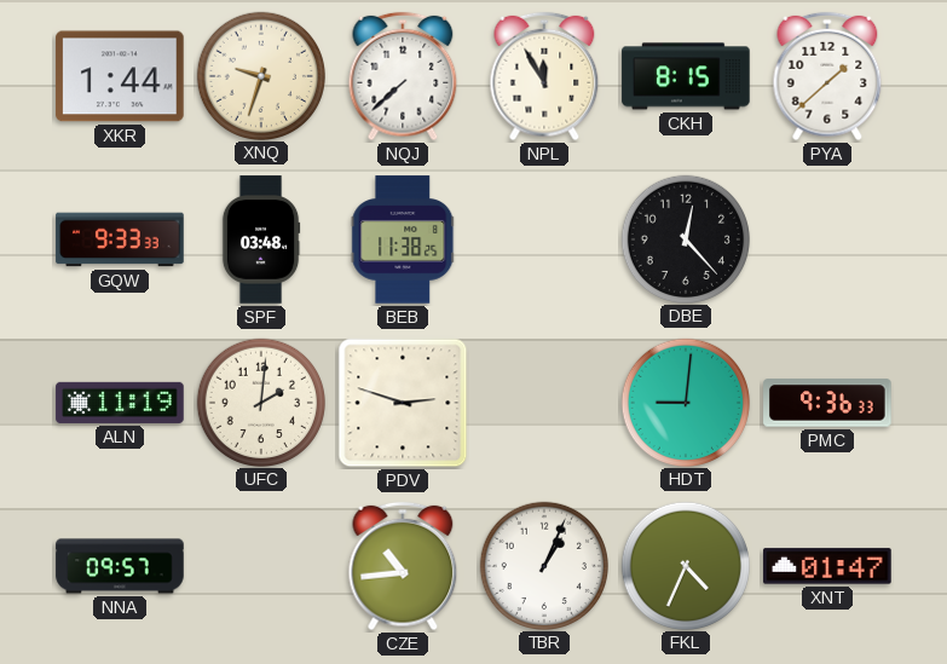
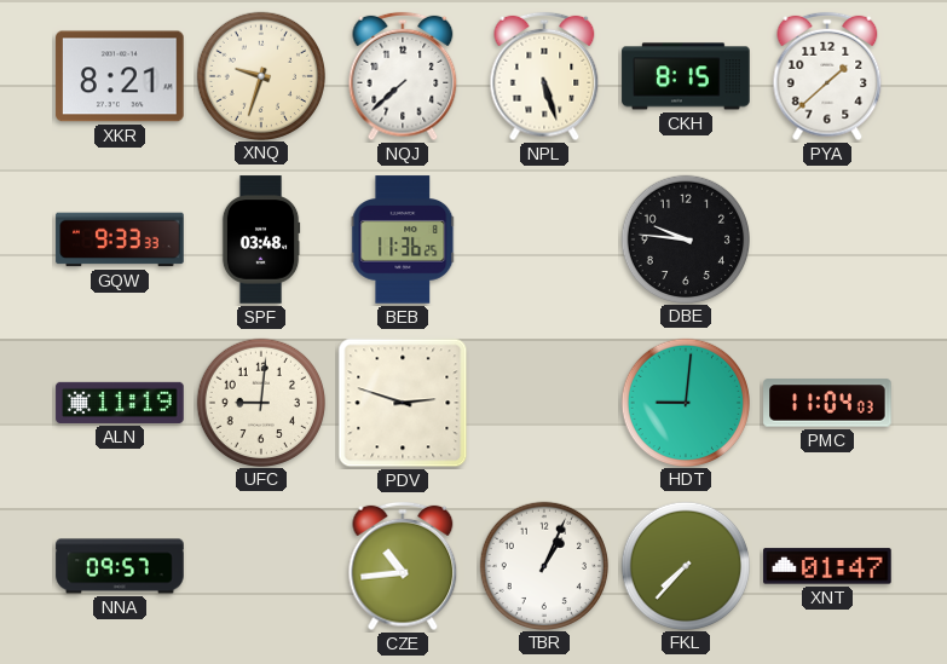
XKR: 1:44 -> 8:21
NPL: 11:55 -> 5:27
BEB: 11:38 -> 11:36
DBE: 12:23 -> 9:46
UFC: 2:01 -> 9:01
PMC: 9:36 -> 11:04
FKL: 4:34 -> 7:37
